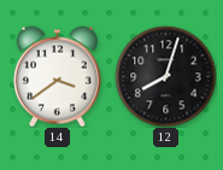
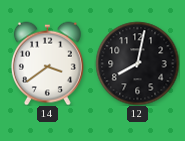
12: 8:03 -> 8:02
